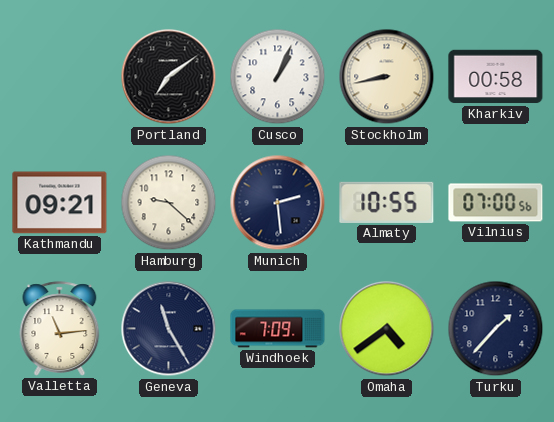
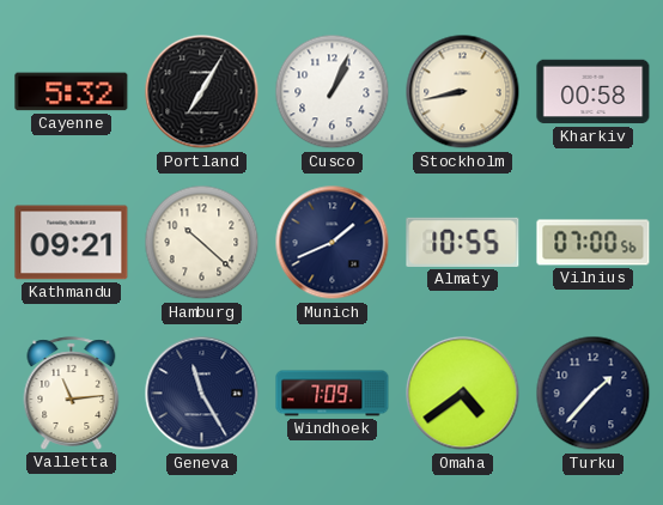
Cayenne: none -> 5:32
Portland: 7:09 -> 7:05
Hamburg: 9:22 -> 10:22
Munich: 2:29 -> 1:41
